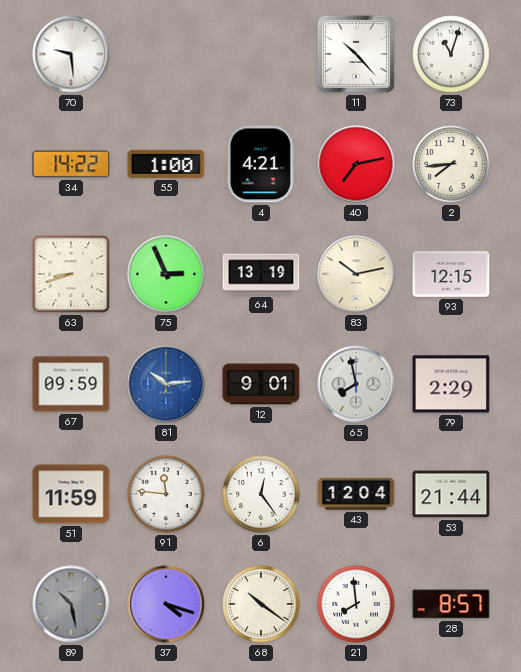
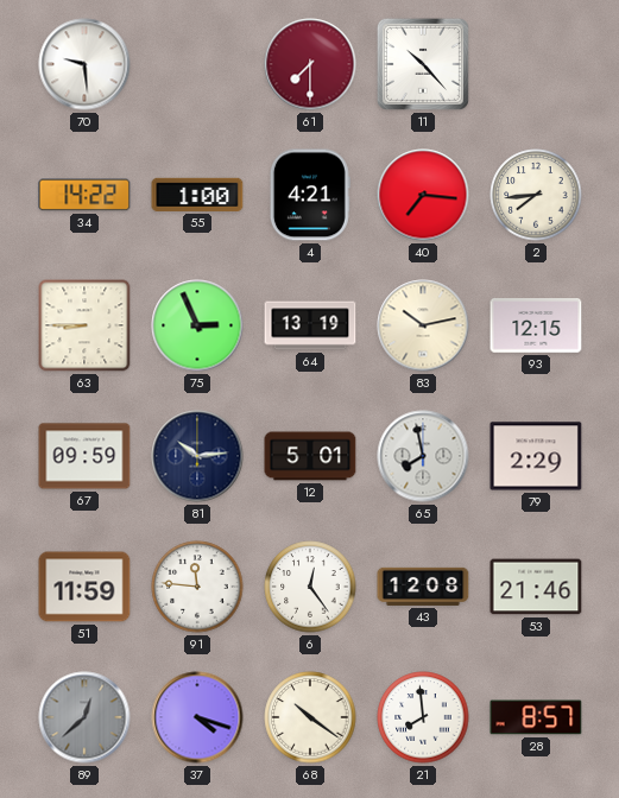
61: none -> 7:30
73: 11:03 -> none
40: 7:13 -> 7:16
63: 8:42 -> 8:45
81 dial: blue -> navy
12: 9:01 -> 5:01
43: 12:04 -> 12:08
53: 21:44 -> 21:46
89: 10:28 -> 12:38
